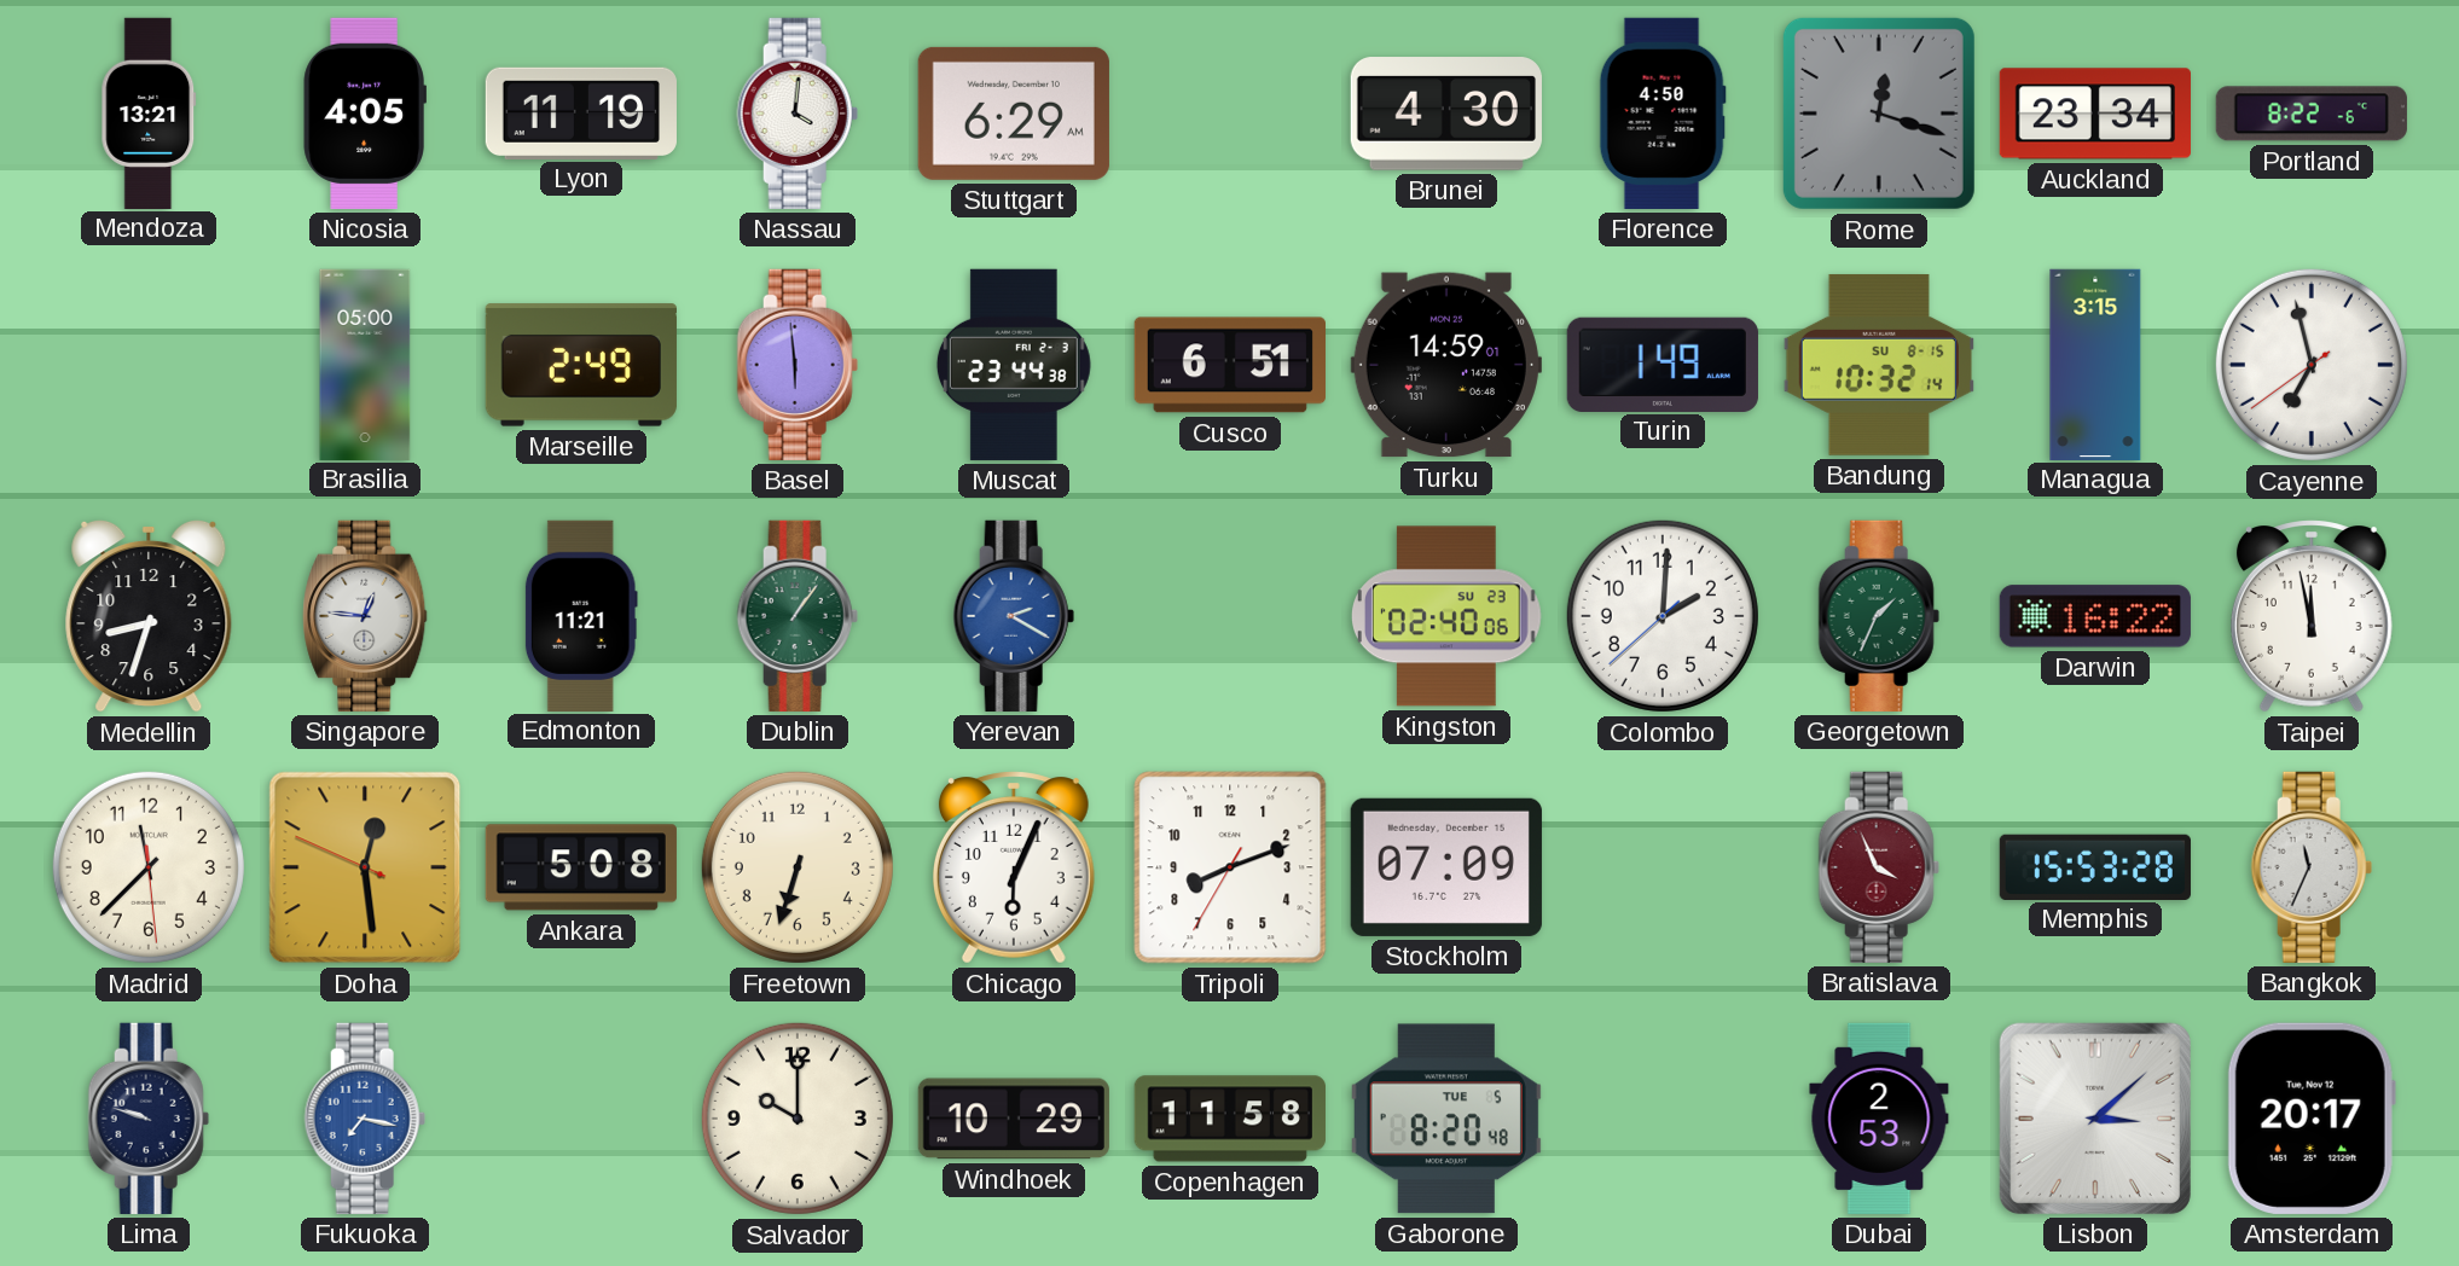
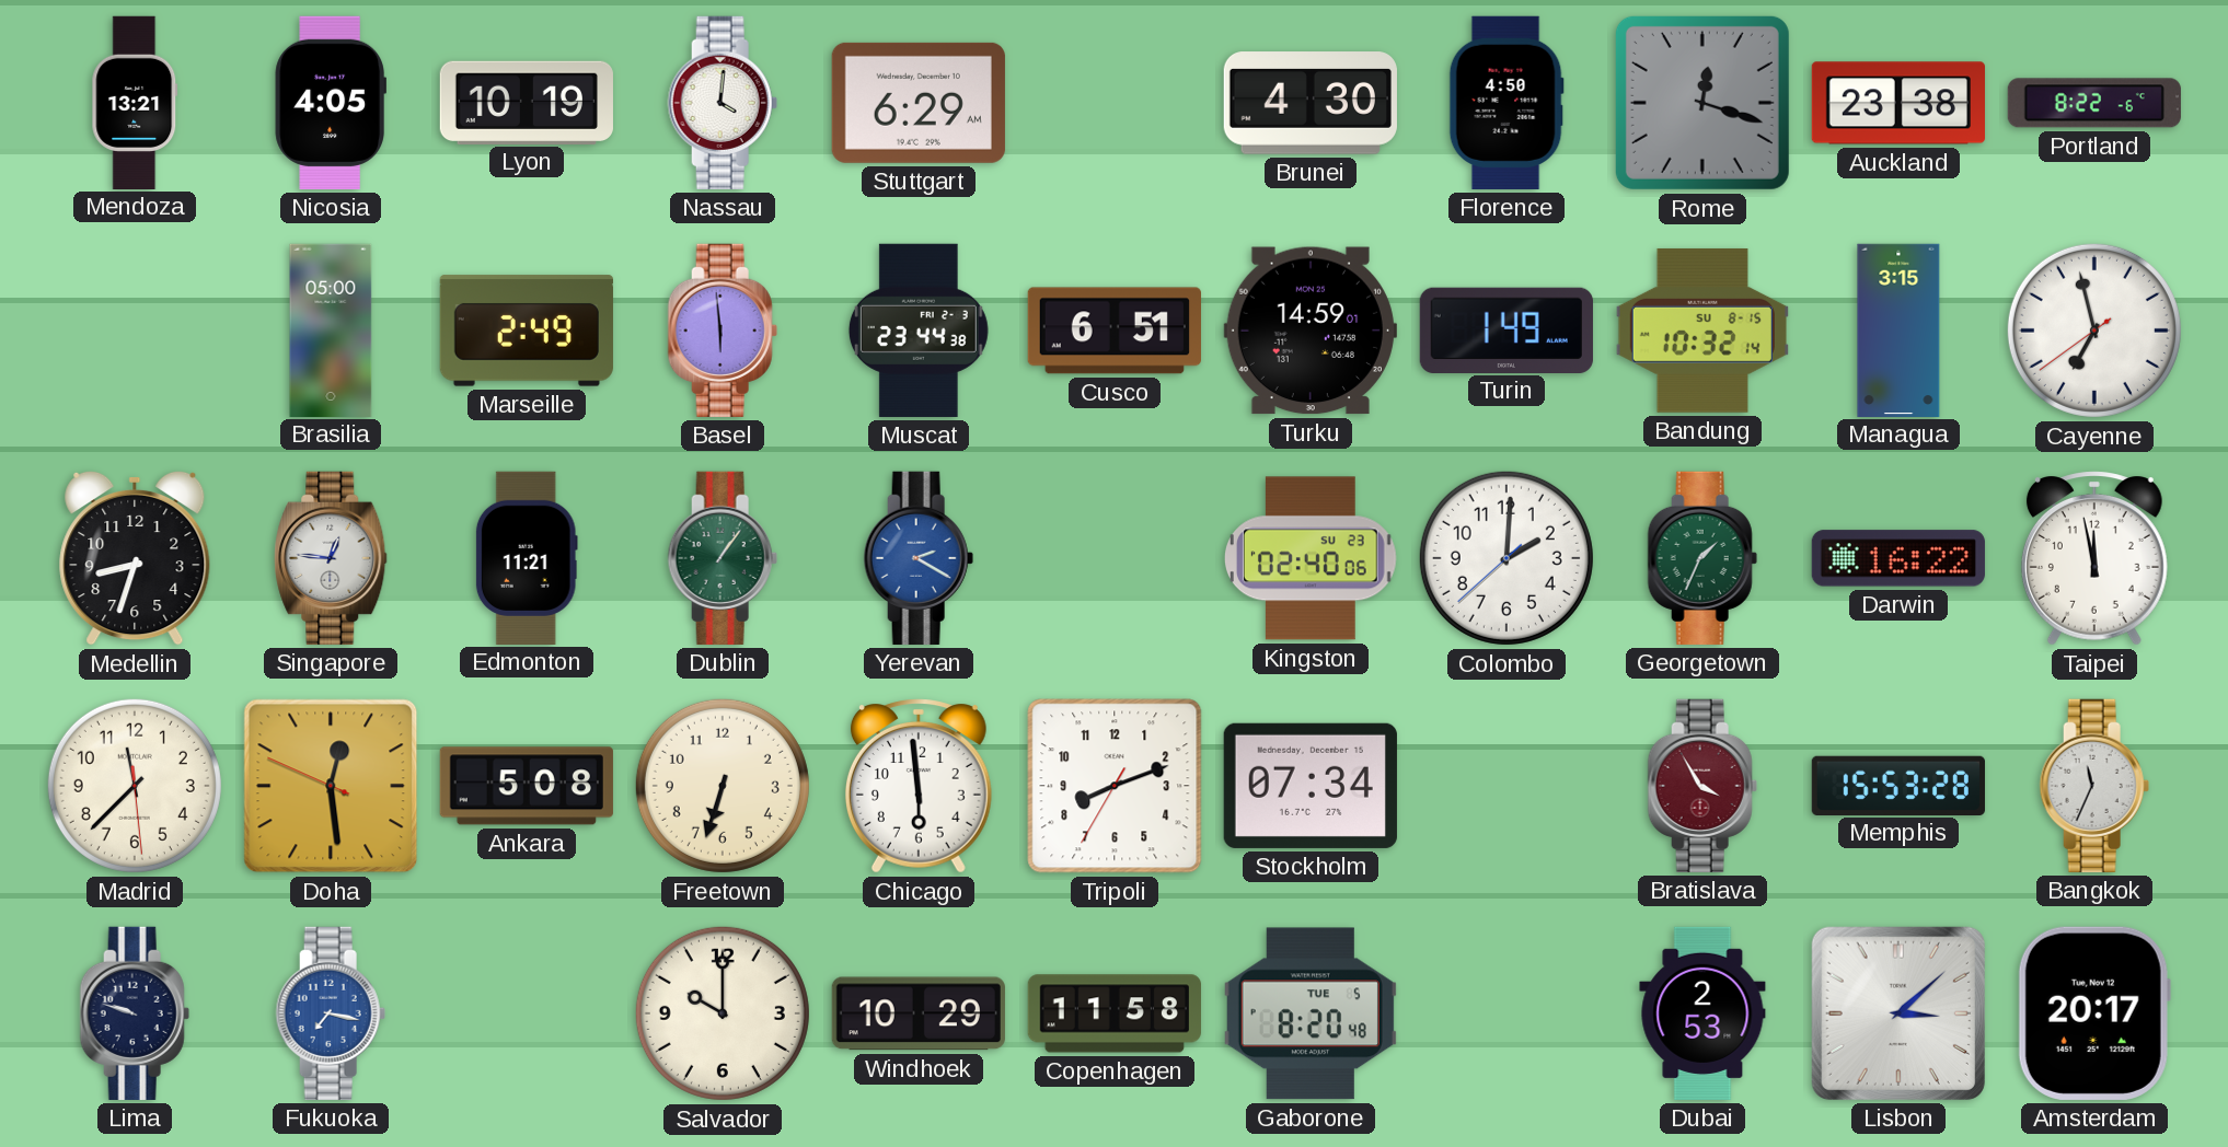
Lyon: 11:19 -> 10:19
Auckland: 23:34 -> 23:38
Chicago: 6:04 -> 5:59
Stockholm: 07:09 -> 07:34
Bratislava: 3:56 -> 3:55
